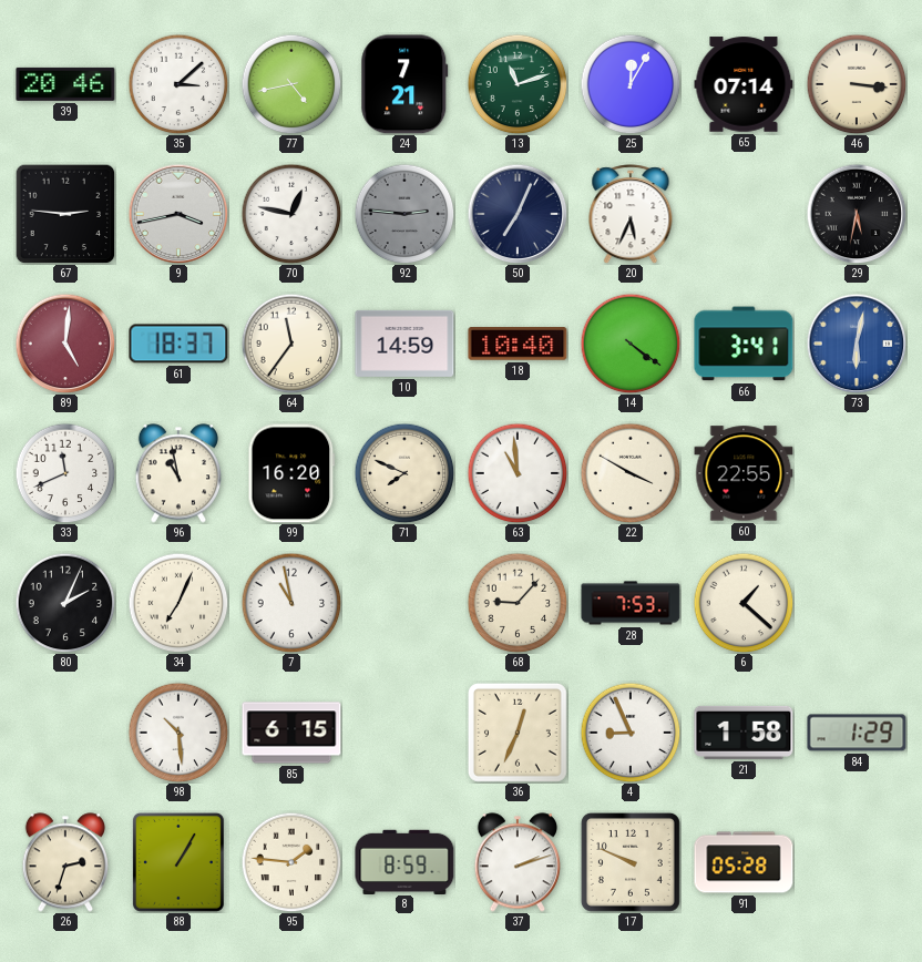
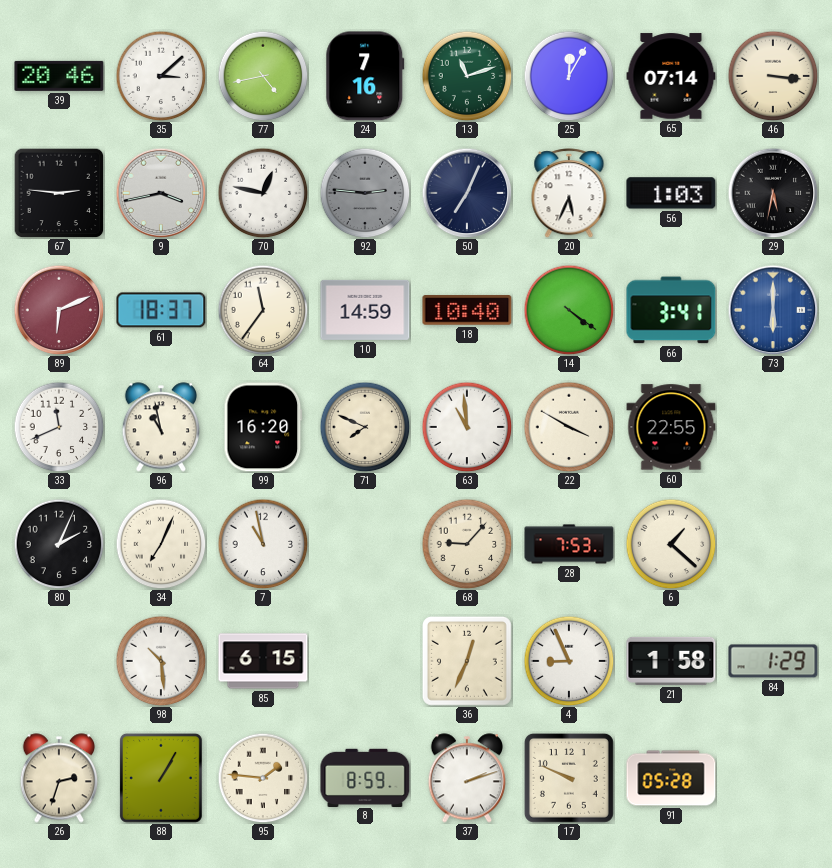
24: 7:21 -> 7:16
56: none -> 1:03
89: 5:01 -> 6:11
73: 6:02 -> 6:00
